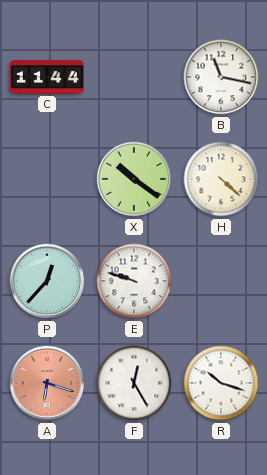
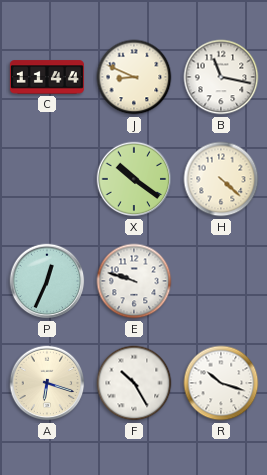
J: none -> 8:49
P: 12:37 -> 12:34
A dial: salmon -> cream
F: 12:25 -> 10:25
